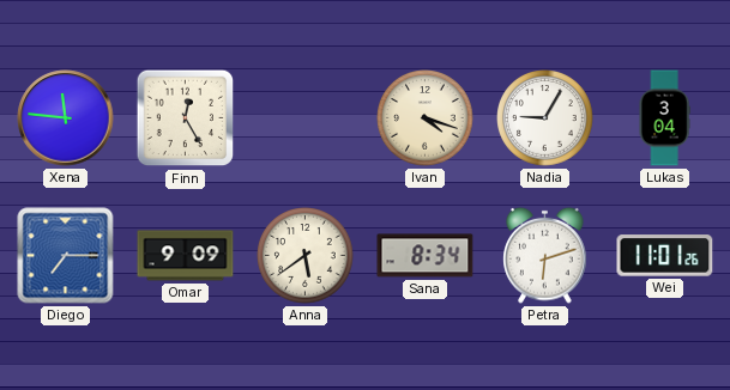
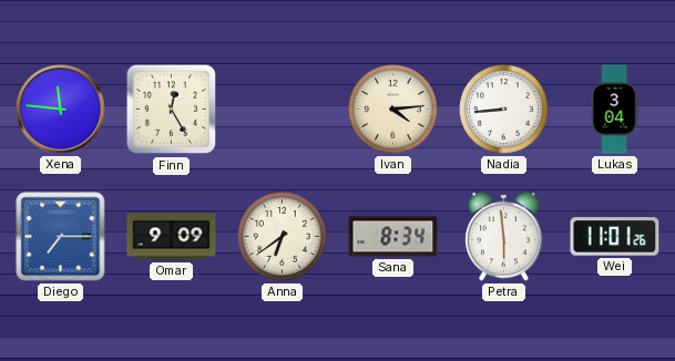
Ivan: 4:18 -> 4:14
Nadia: 9:05 -> 8:44
Anna: 5:39 -> 6:39
Petra: 6:12 -> 5:59
